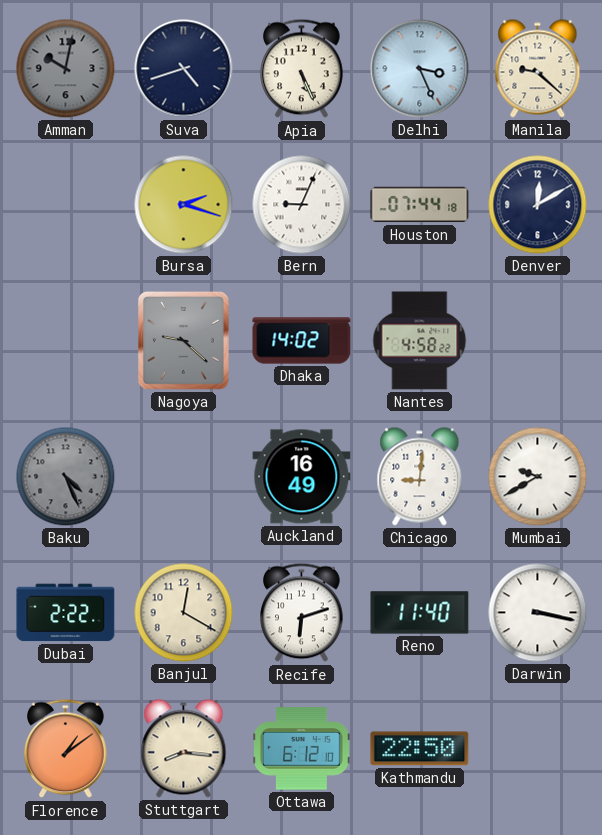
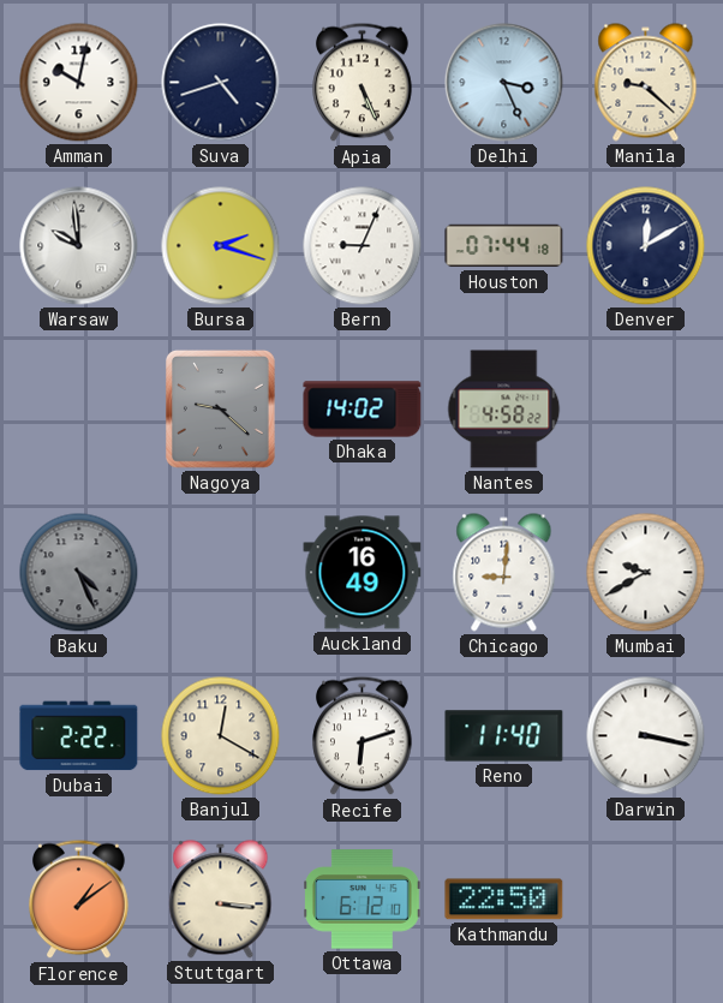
Amman dial: grey -> white
Warsaw: none -> 9:59
Stuttgart: 8:16 -> 3:16
